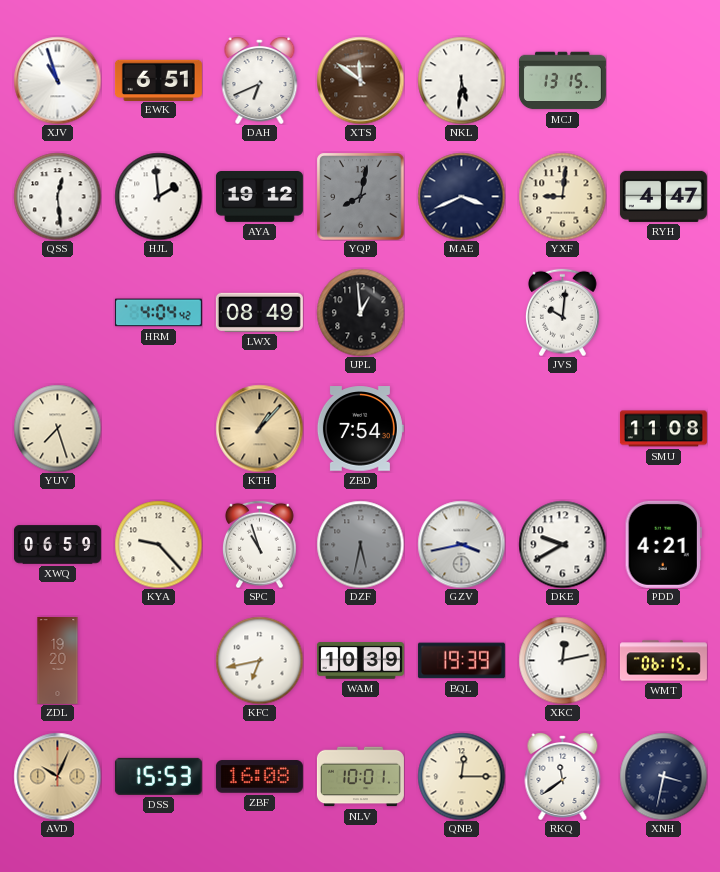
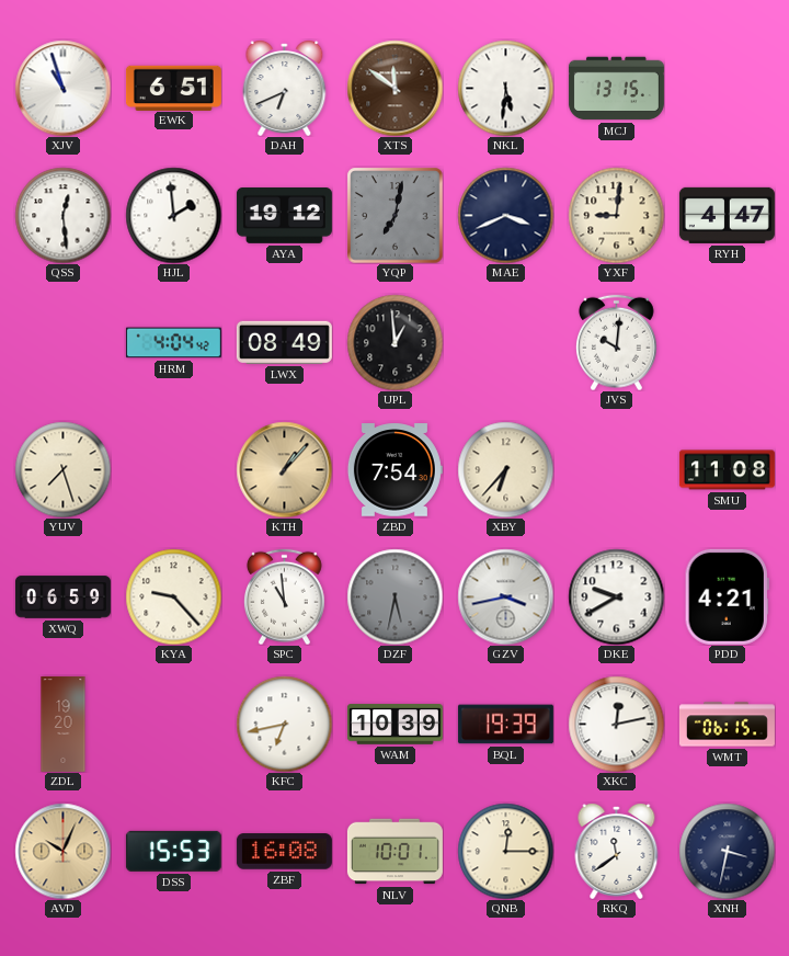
YQP: 8:02 -> 7:02
XBY: none -> 6:37
SPC: 10:57 -> 10:59
